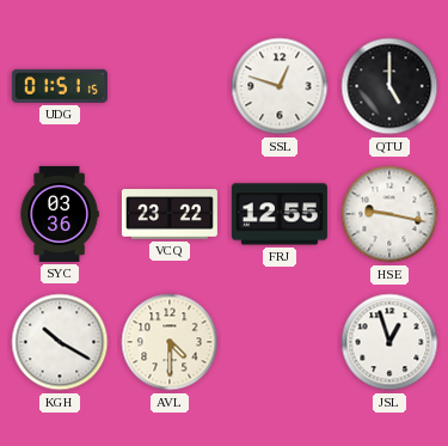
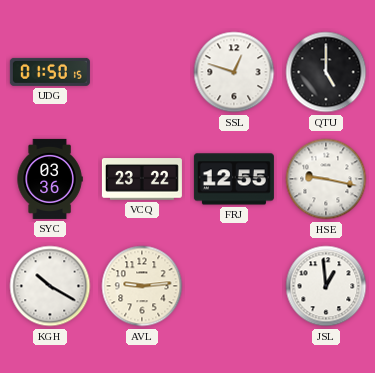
UDG: 01:51 -> 01:50
AVL: 4:30 -> 9:14
JSL: 12:57 -> 12:59
